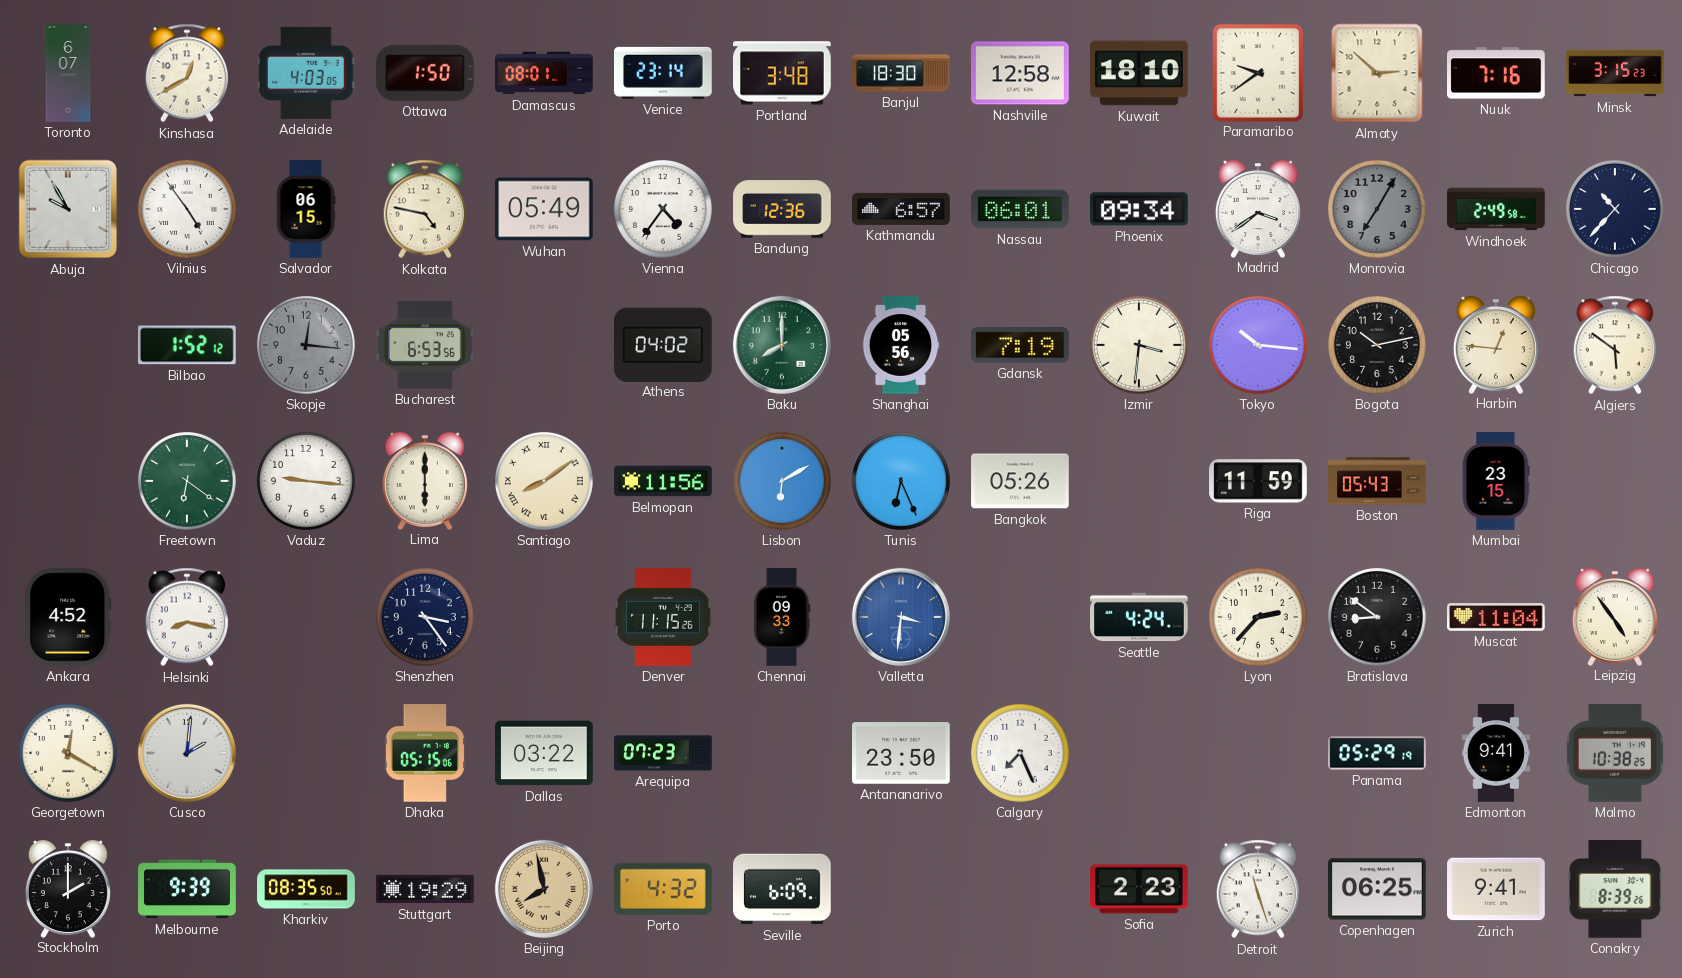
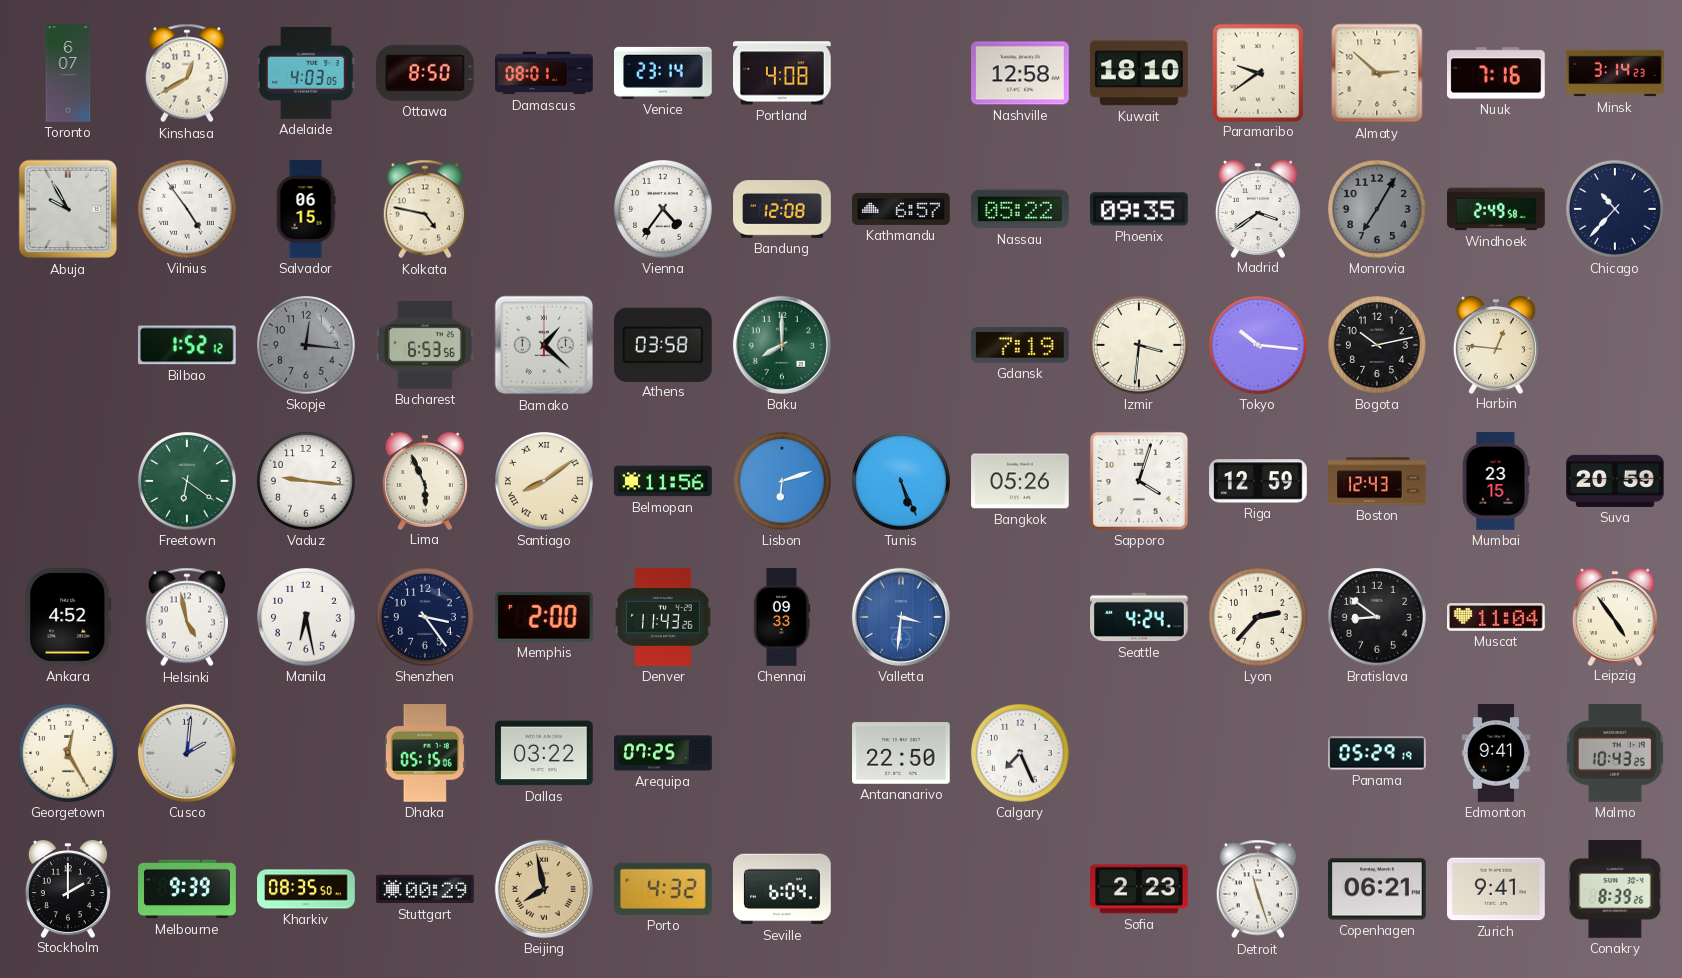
Ottawa: 1:50 -> 8:50
Portland: 3:48 -> 4:08
Banjul: 18:30 -> none
Minsk: 3:15 -> 3:14
Wuhan: 05:49 -> none
Bandung: 12:36 -> 12:08
Nassau: 06:01 -> 05:22
Phoenix: 09:34 -> 09:35
Bamako: none -> 1:22
Athens: 04:02 -> 03:58
Shanghai: 05:56 -> none
Algiers: 5:51 -> none
Lima: 6:00 -> 5:56
Lisbon: 6:10 -> 6:12
Tunis: 6:26 -> 5:26
Sapporo: none -> 4:03
Riga: 11:59 -> 12:59
Boston: 05:43 -> 12:43
Suva: none -> 20:59
Helsinki: 8:17 -> 4:58
Manila: none -> 6:28
Memphis: none -> 2:00
Denver: 11:15 -> 11:43
Georgetown: 12:20 -> 12:25
Arequipa: 07:23 -> 07:25
Antananarivo: 23:50 -> 22:50
Malmo: 10:38 -> 10:43
Stuttgart: 19:29 -> 00:29
Seville: 6:09 -> 6:04
Copenhagen: 06:25 -> 06:21
